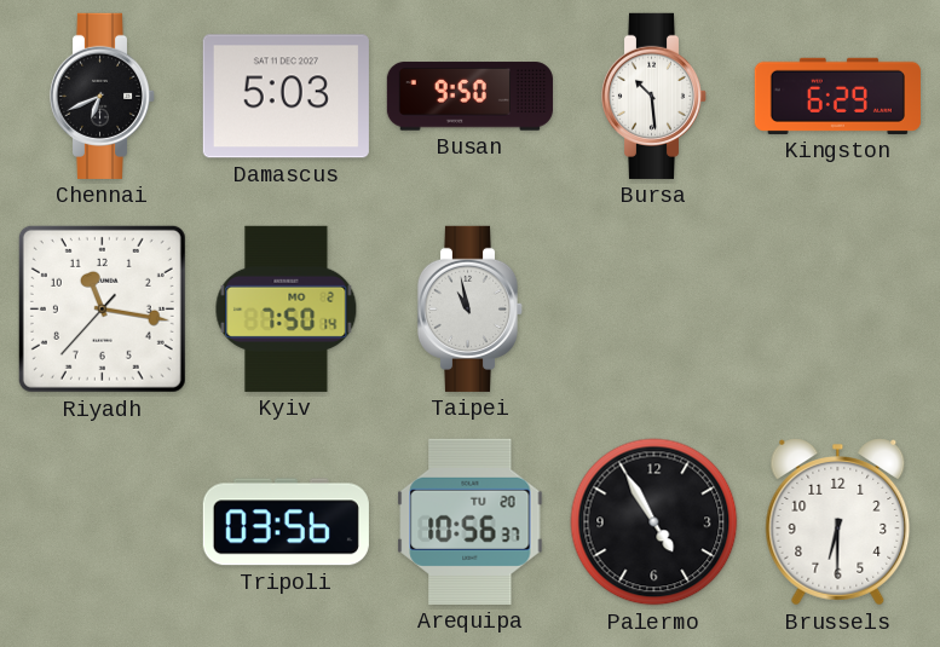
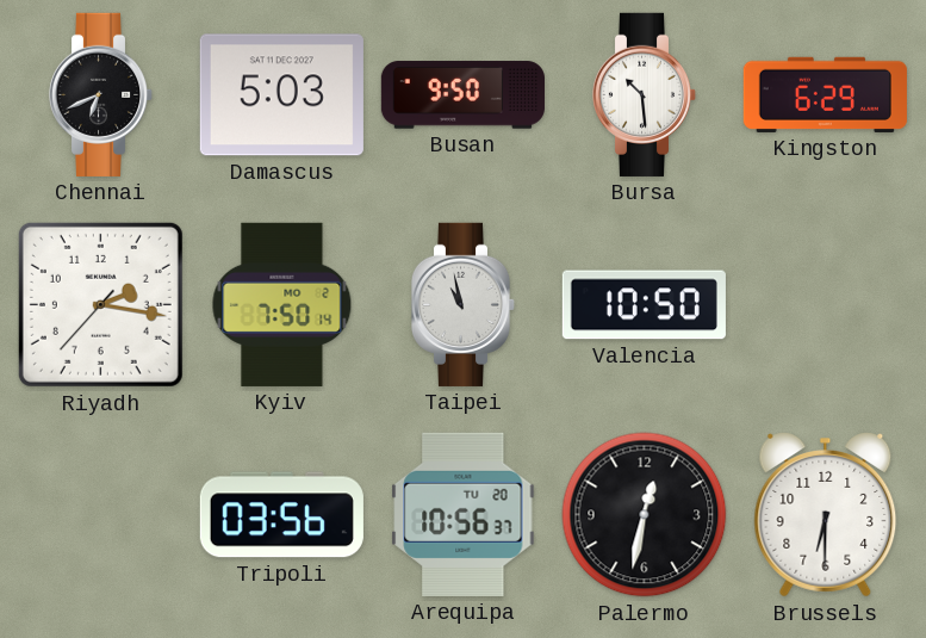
Riyadh: 11:16 -> 2:16
Valencia: none -> 10:50
Palermo: 4:55 -> 12:32
